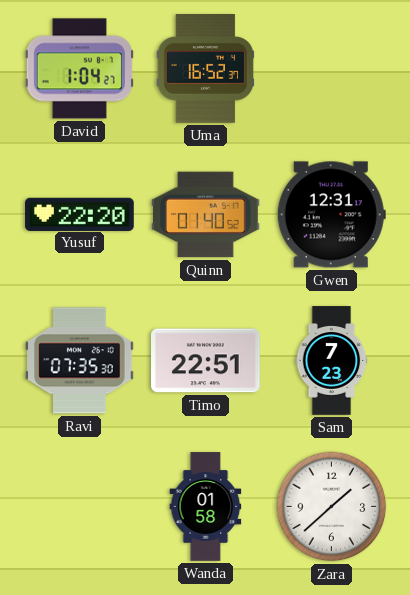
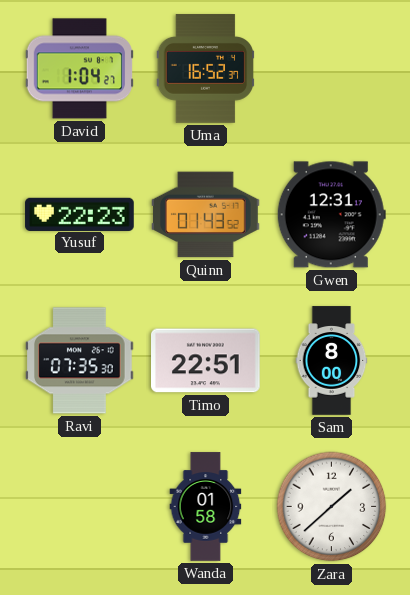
Yusuf: 22:20 -> 22:23
Quinn: 01:40 -> 01:43
Sam: 7:23 -> 8:00
